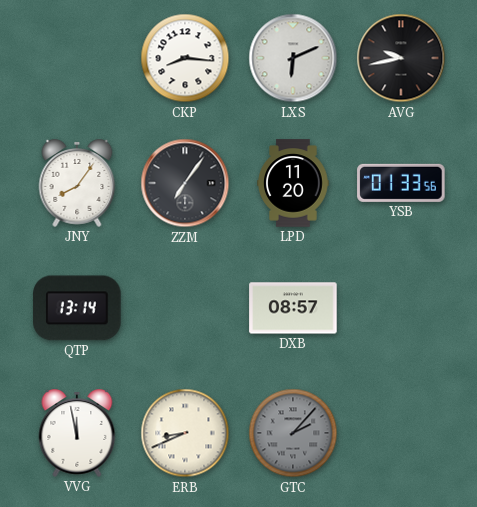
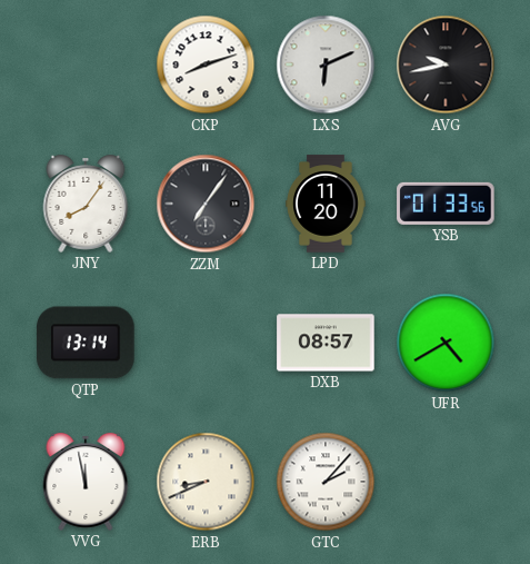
CKP: 8:16 -> 8:12
UFR: none -> 4:40
GTC dial: grey -> white
